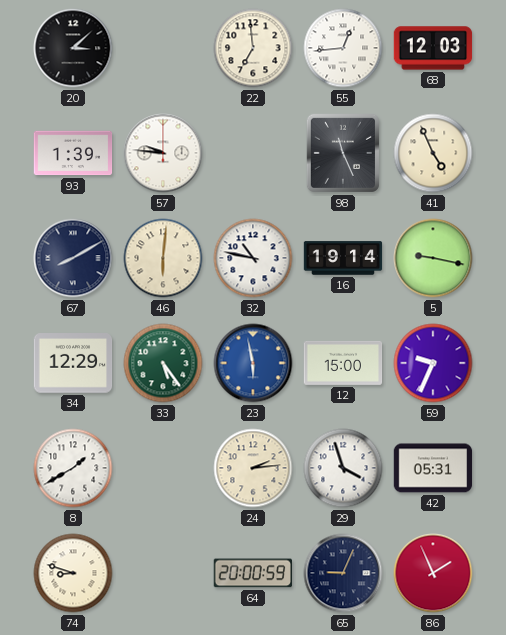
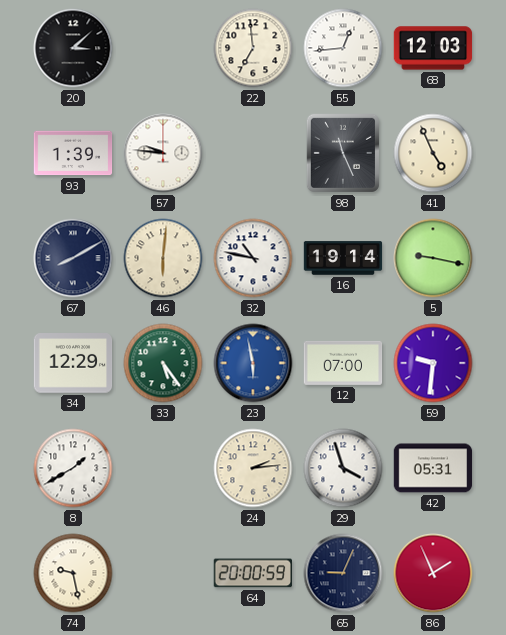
12: 15:00 -> 07:00
59: 9:34 -> 9:31
74: 8:48 -> 9:28
